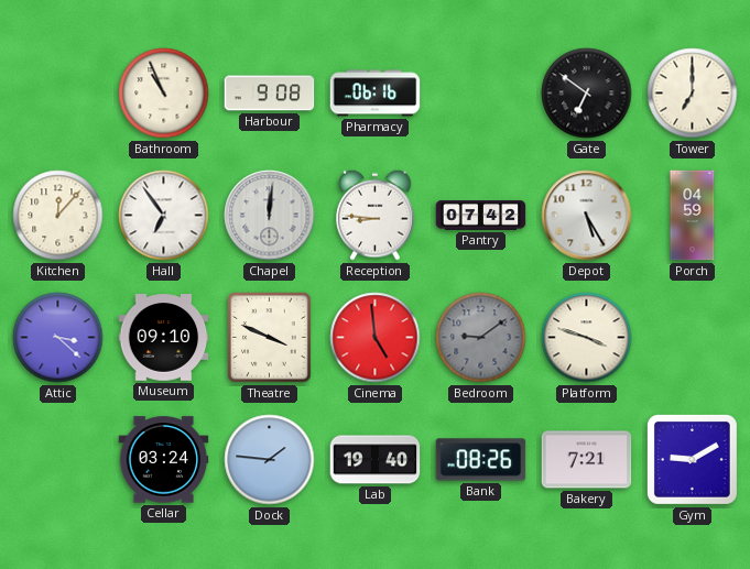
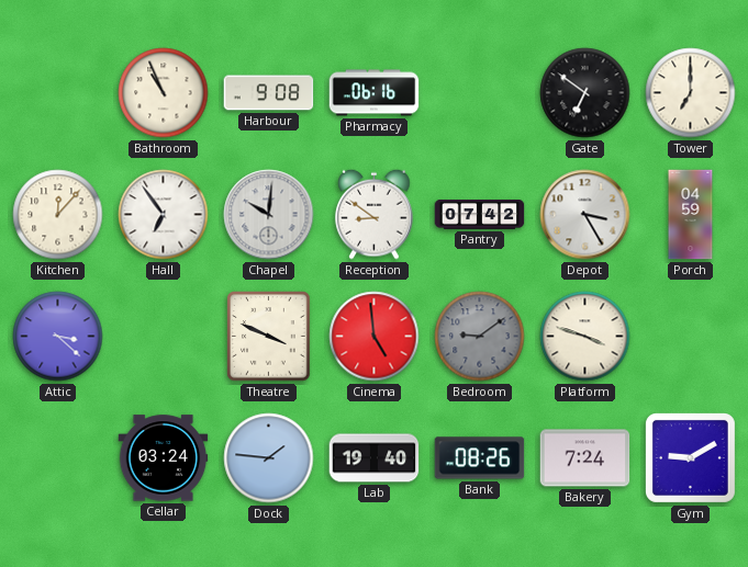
Chapel: 12:01 -> 10:01
Reception: 8:46 -> 8:51
Depot: 5:25 -> 3:25
Museum: 09:10 -> none
Bakery: 7:21 -> 7:24
